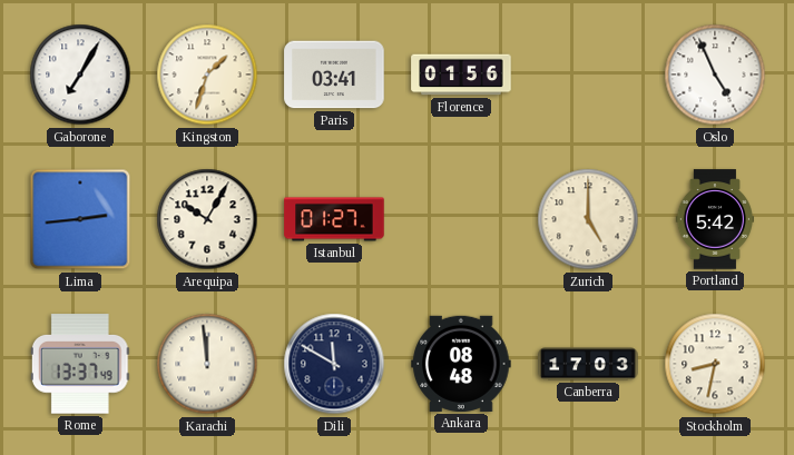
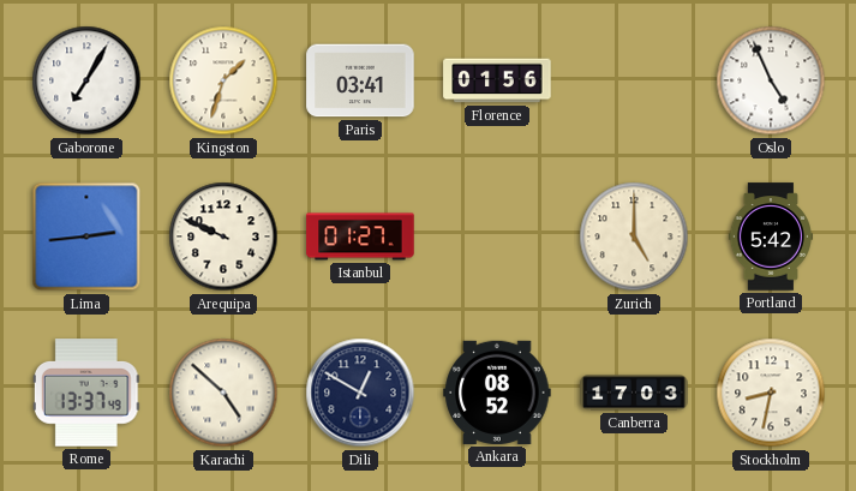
Arequipa: 10:05 -> 9:49
Karachi: 11:59 -> 4:52
Dili: 11:50 -> 12:50
Ankara: 08:48 -> 08:52
